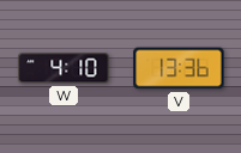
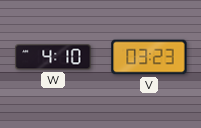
V: 13:36 -> 03:23
